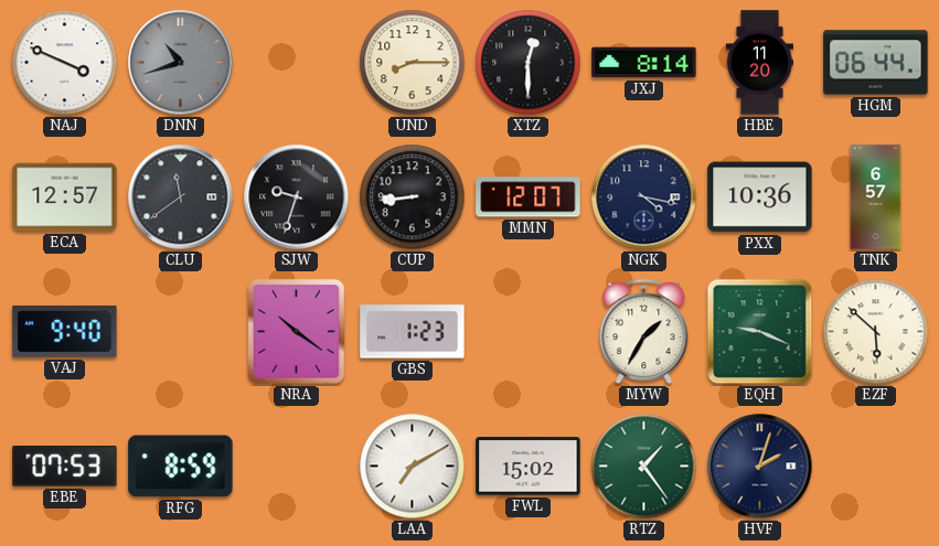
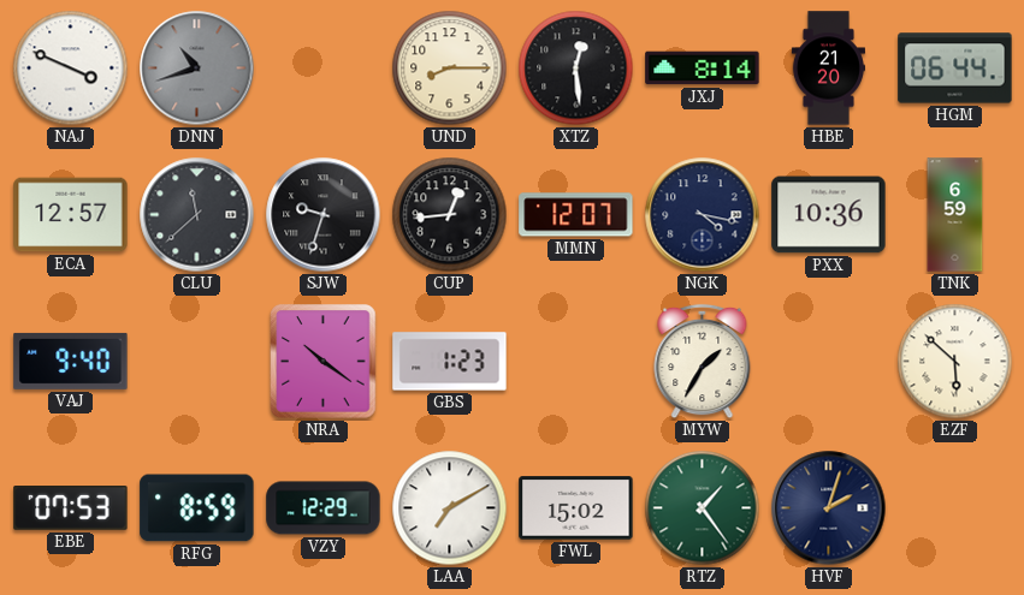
XTZ: 12:30 -> 12:29
HBE: 11:20 -> 21:20
CLU: 11:39 -> 11:38
CUP: 8:44 -> 12:44
TNK: 6:57 -> 6:59
EQH: 9:19 -> none
VZY: none -> 12:29
